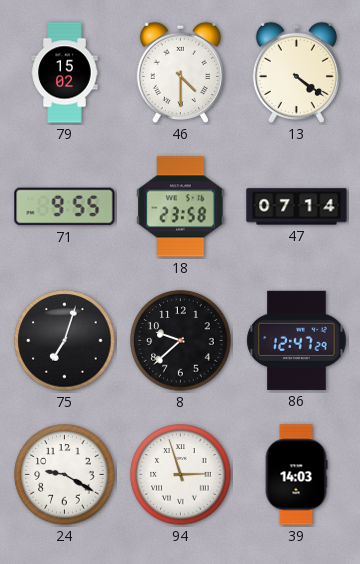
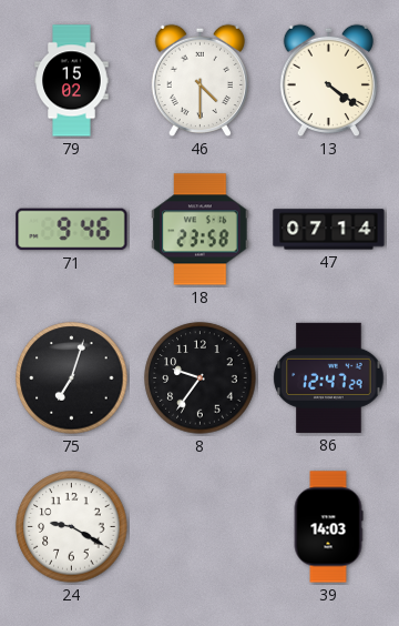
71: 9:55 -> 9:46
8: 9:38 -> 9:36
94: 2:57 -> none
